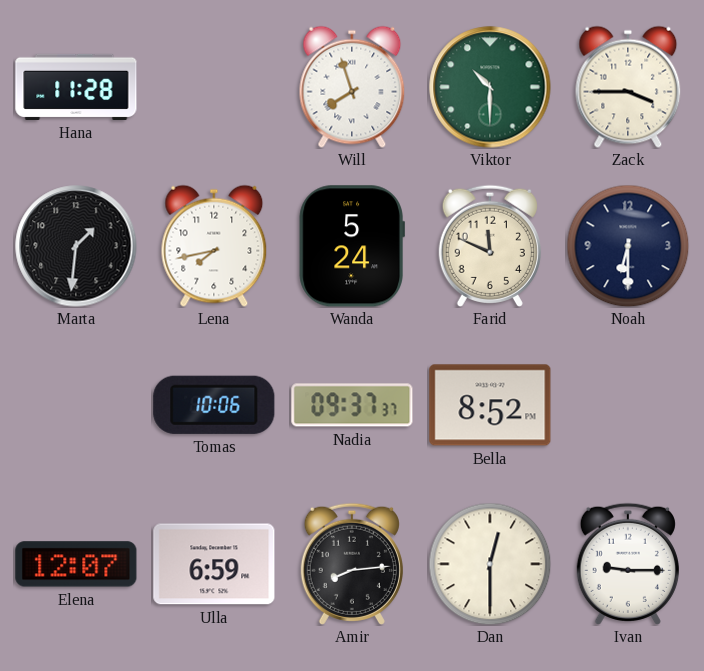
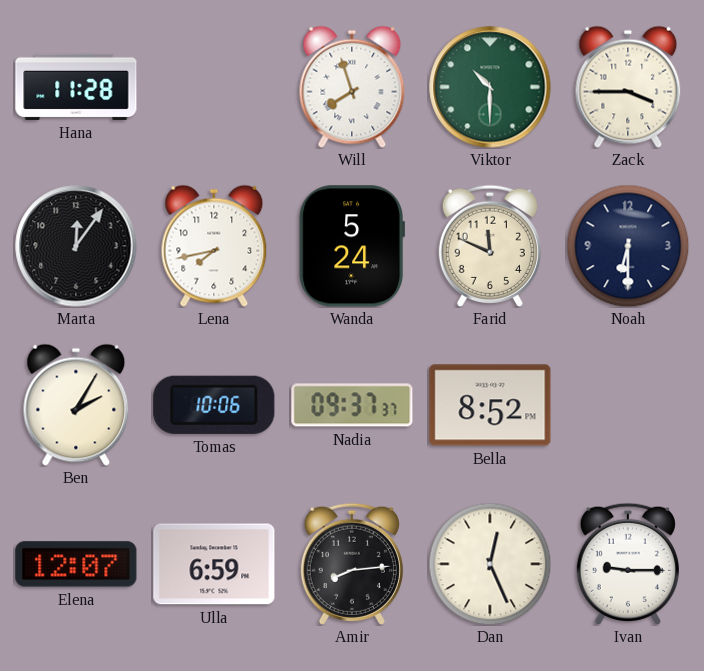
Marta: 1:31 -> 12:06
Ben: none -> 2:05
Dan: 12:30 -> 12:26
